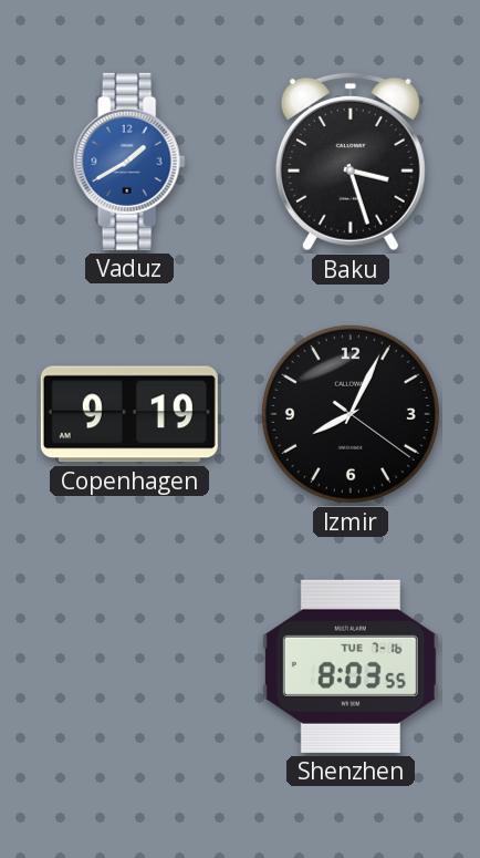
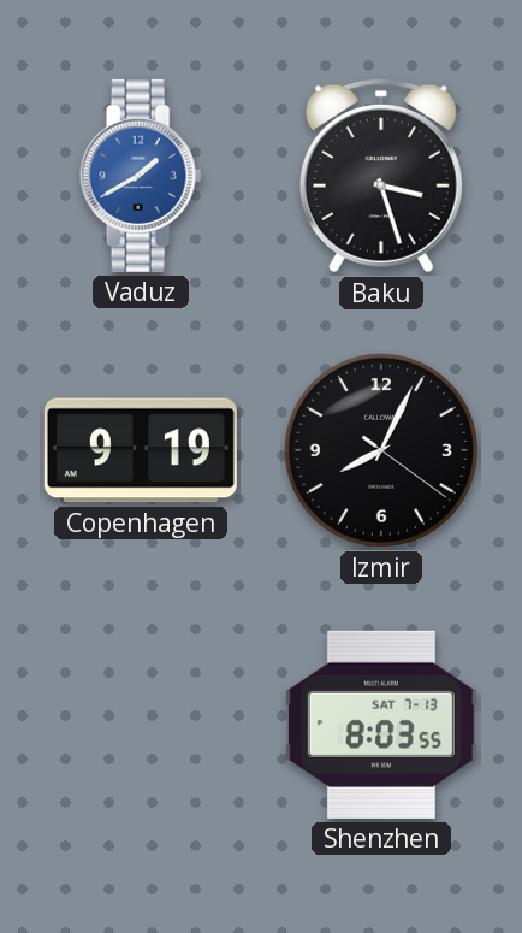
Shenzhen date: TUE 7-16 -> SAT 7-13
